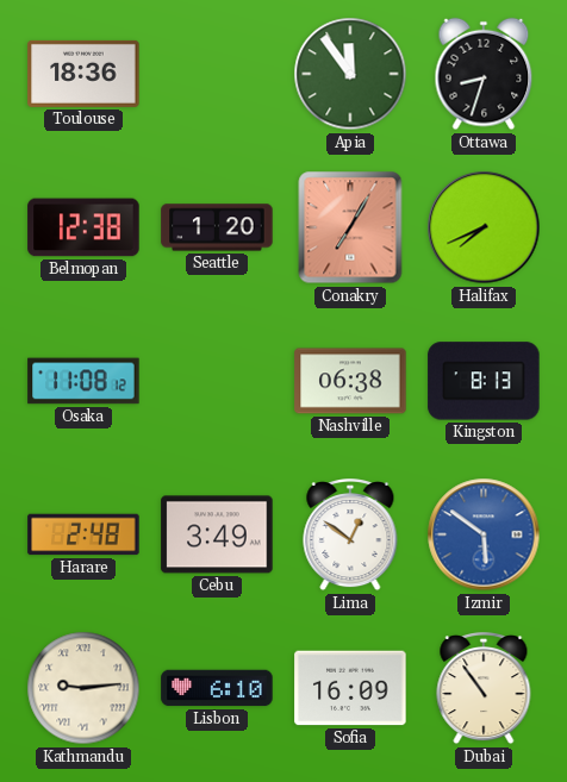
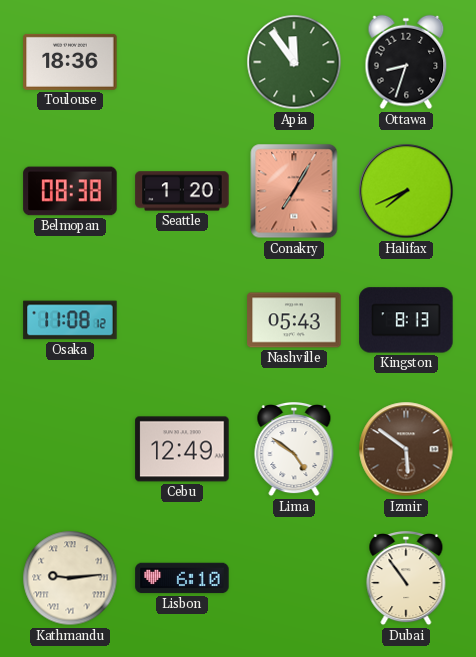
Belmopan: 12:38 -> 08:38
Nashville: 06:38 -> 05:43
Harare: 2:48 -> none
Cebu: 3:49 -> 12:49
Lima: 12:51 -> 4:51
Izmir dial: blue -> brown
Sofia: 16:09 -> none
